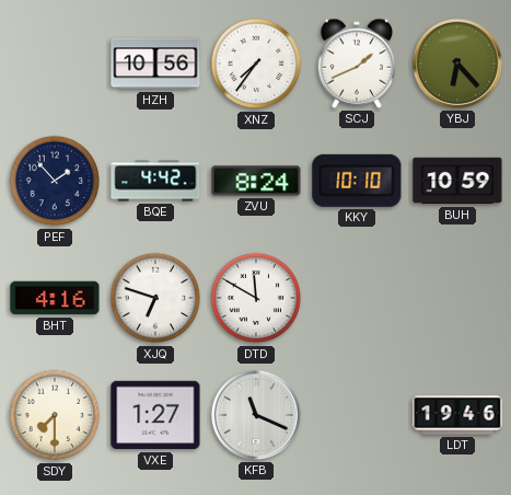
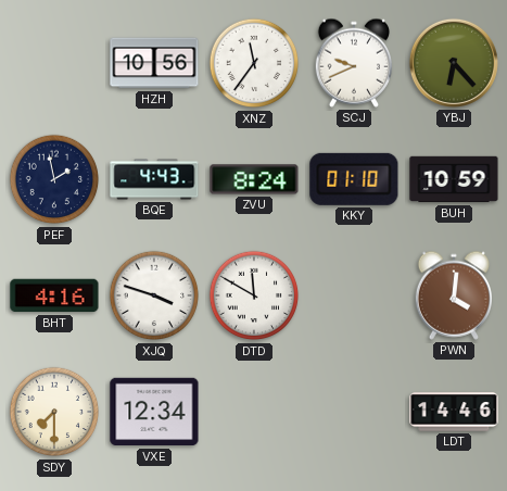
XNZ: 7:36 -> 11:36
SCJ: 1:41 -> 9:41
PEF: 1:53 -> 1:58
BQE: 4:42 -> 4:43
KKY: 10:10 -> 01:10
XJQ: 6:48 -> 3:48
PWN: none -> 4:01
VXE: 1:27 -> 12:34
KFB: 11:19 -> none
LDT: 19:46 -> 14:46
